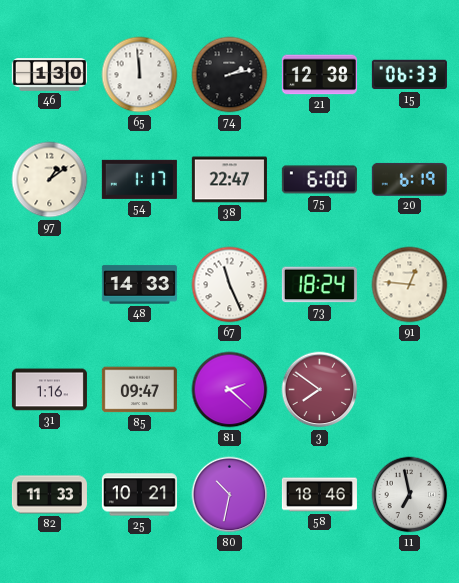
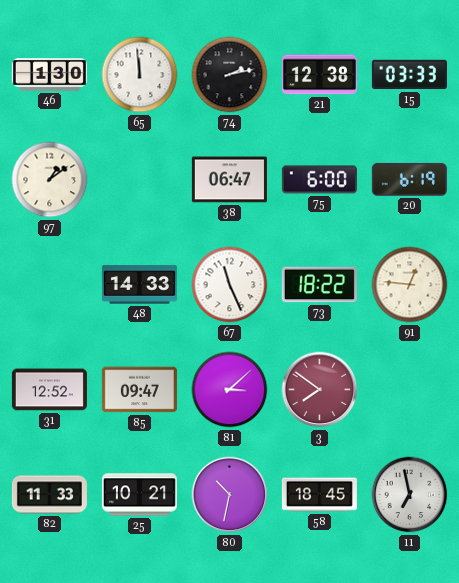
15: 06:33 -> 03:33
54: 1:17 -> none
38: 22:47 -> 06:47
73: 18:24 -> 18:22
31: 1:16 -> 12:52
81: 2:22 -> 3:08
58: 18:46 -> 18:45
